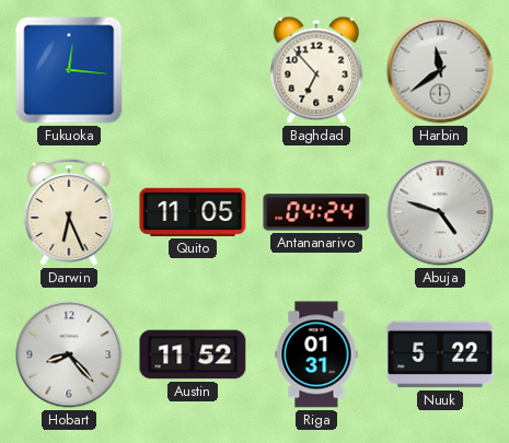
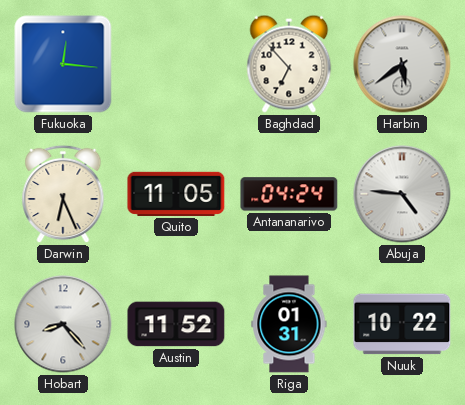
Harbin: 11:39 -> 5:39
Abuja: 4:48 -> 4:46
Nuuk: 5:22 -> 10:22
